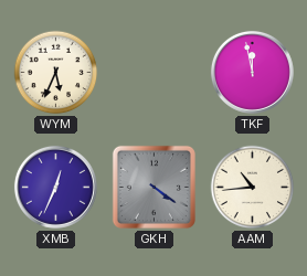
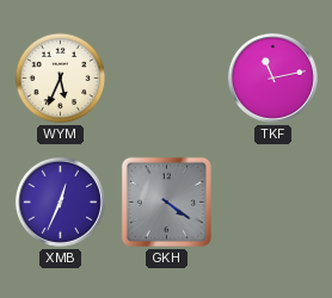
TKF: 11:58 -> 11:13
AAM: 10:44 -> none
